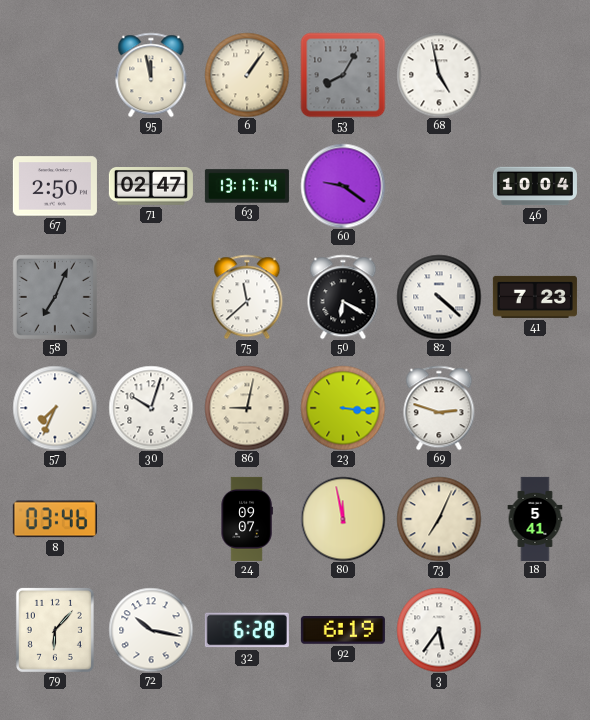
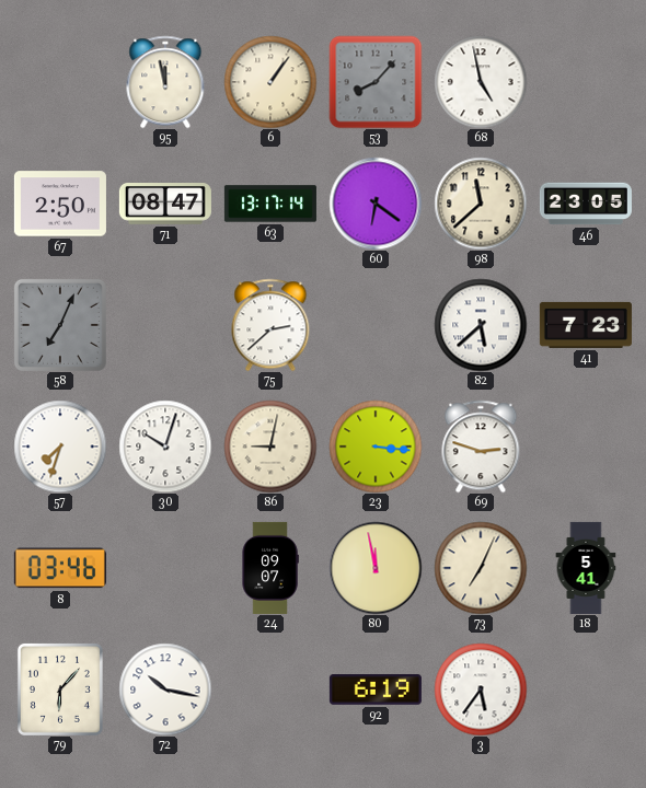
53: 8:05 -> 8:07
71: 02:47 -> 08:47
60: 9:21 -> 6:21
98: none -> 11:38
46: 10:04 -> 23:05
75: 11:38 -> 2:38
50: 6:20 -> none
82: 4:22 -> 5:38
57: 7:34 -> 7:33
32: 6:28 -> none
